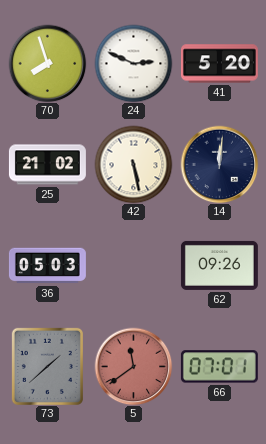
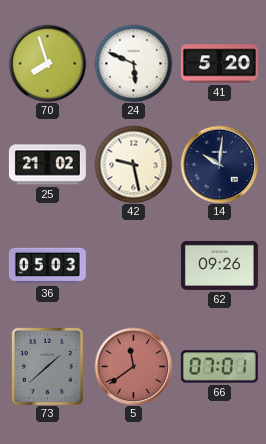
24: 2:49 -> 5:49
42: 5:28 -> 9:28
14: 12:01 -> 10:01
